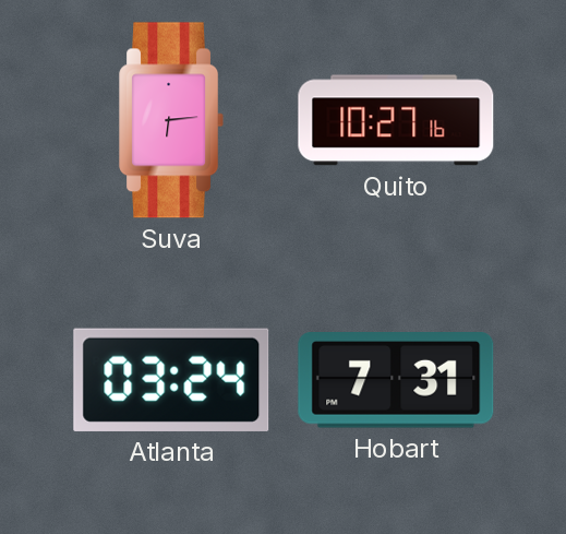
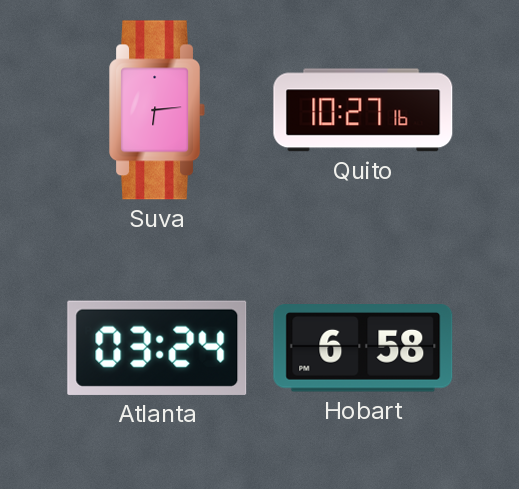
Hobart: 7:31 -> 6:58
